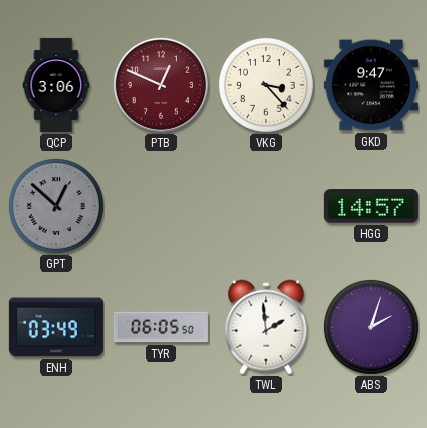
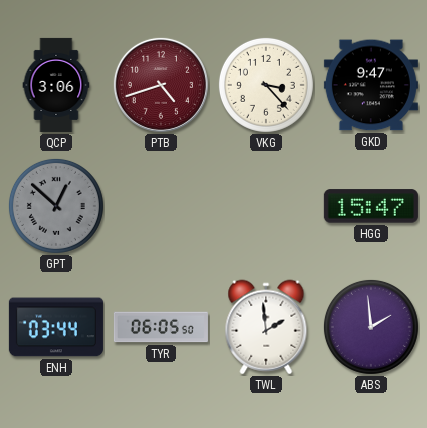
PTB: 12:49 -> 4:42
HGG: 14:57 -> 15:47
ENH: 03:49 -> 03:44
ABS: 2:03 -> 1:59
